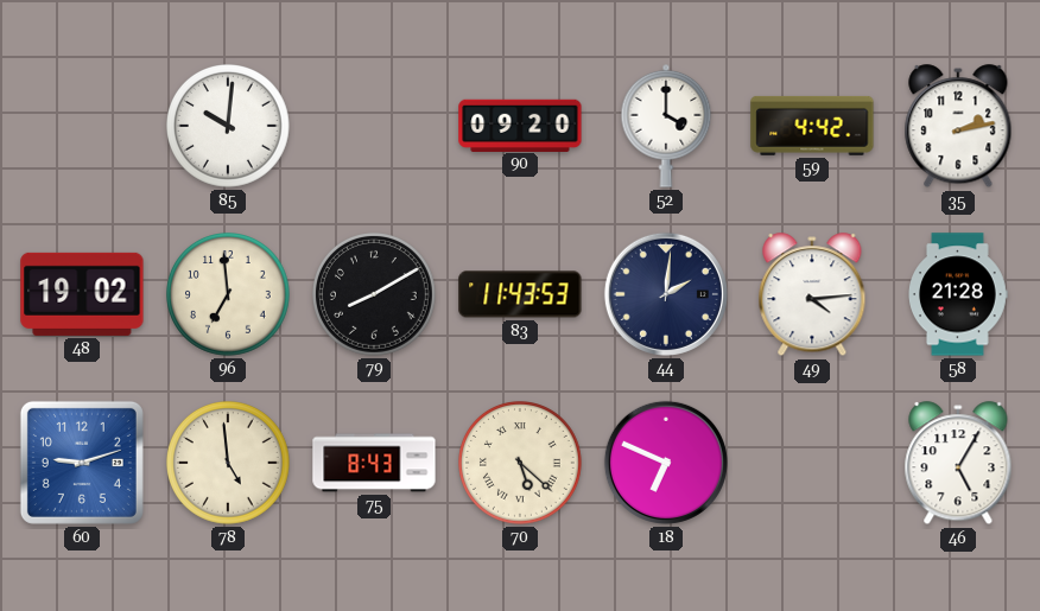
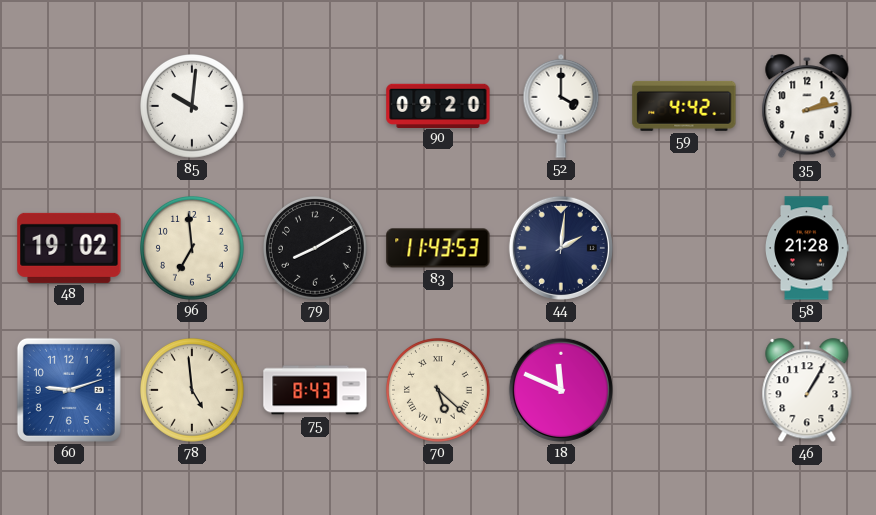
49: 4:14 -> none
18: 6:49 -> 11:49
46: 5:05 -> 1:05
